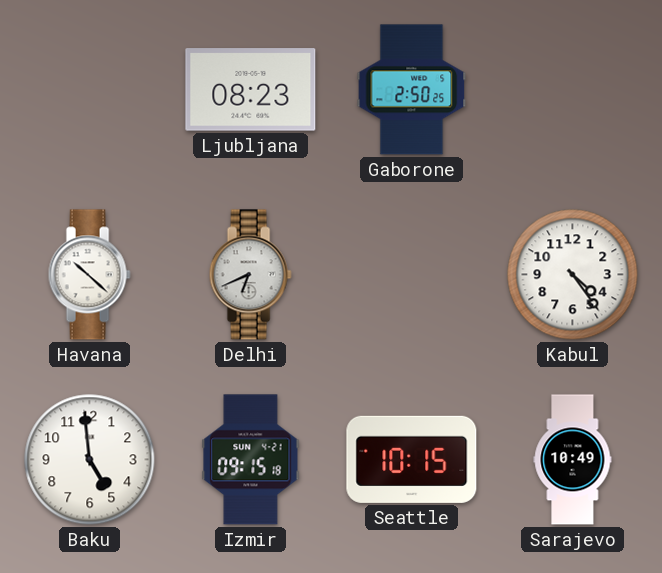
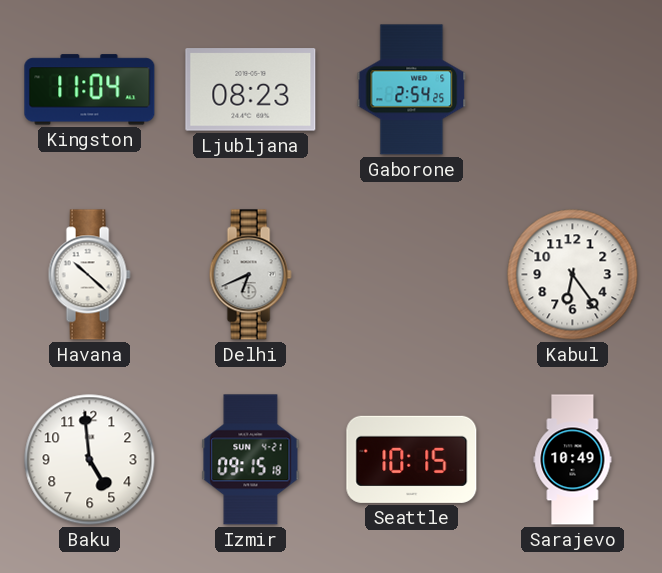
Kingston: none -> 11:04
Gaborone: 2:50 -> 2:54
Kabul: 4:24 -> 6:24
